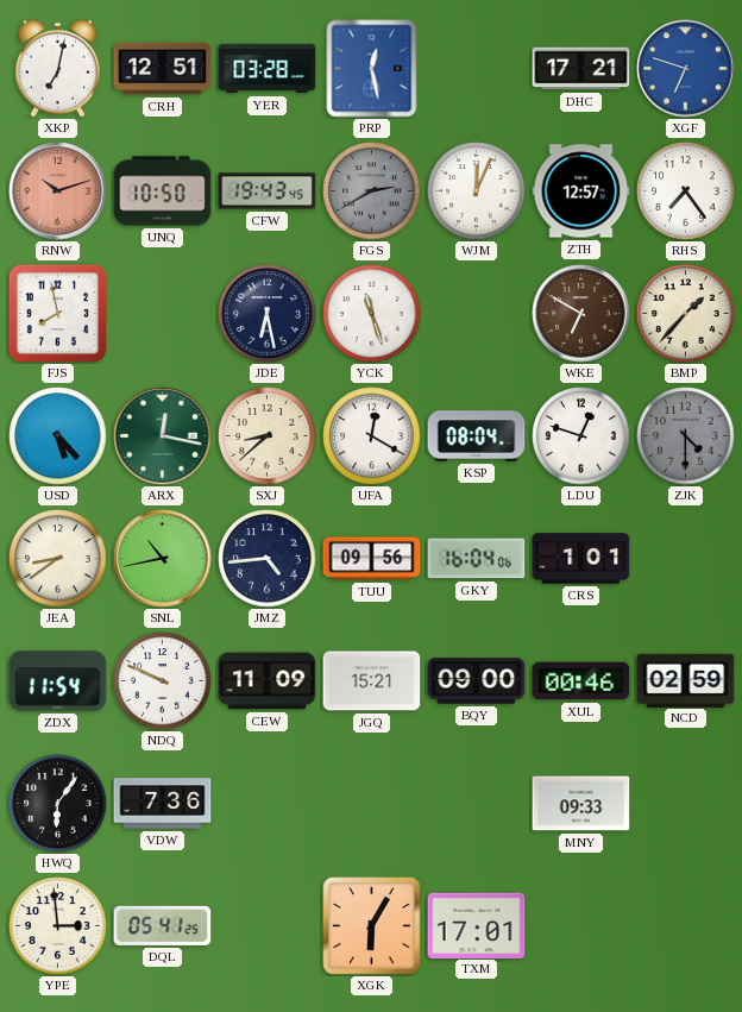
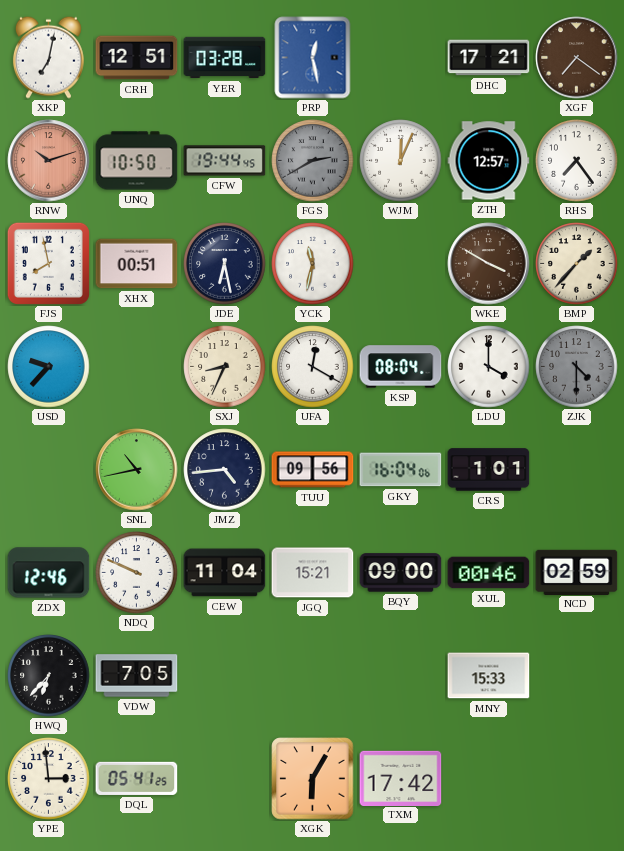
XGF: 6:48 -> 7:21
XGF dial: blue -> brown
CFW: 19:43 -> 19:44
XHX: none -> 00:51
YCK: 11:27 -> 11:32
WKE: 6:50 -> 3:50
USD: 5:23 -> 9:37
ARX: 12:17 -> none
SXJ: 8:38 -> 8:34
LDU: 12:48 -> 4:00
JEA: 8:39 -> none
ZDX: 11:54 -> 12:46
CEW: 11:09 -> 11:04
HWQ: 6:06 -> 6:37
VDW: 7:36 -> 7:05
MNY: 09:33 -> 15:33
TXM: 17:01 -> 17:42
